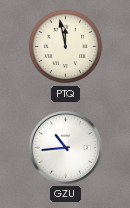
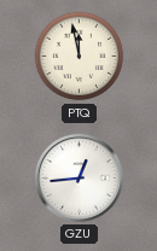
GZU: 10:44 -> 12:44
